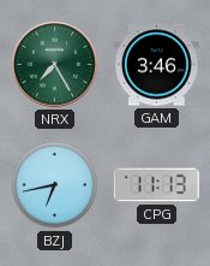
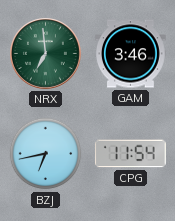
NRX: 7:25 -> 6:59
CPG: 11:13 -> 11:54
